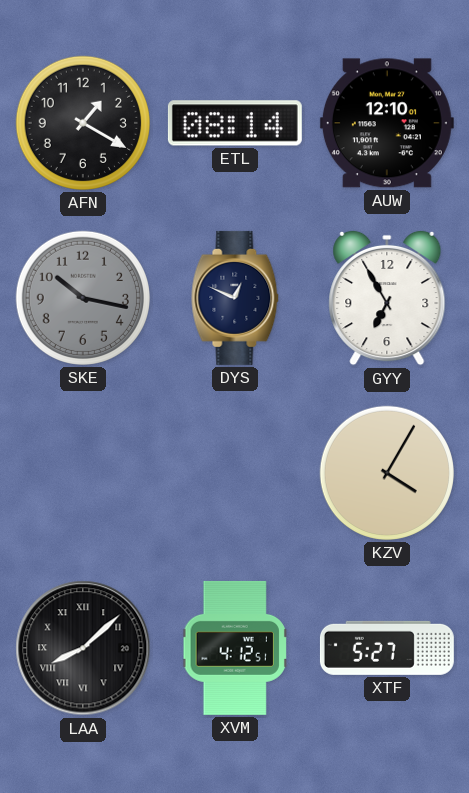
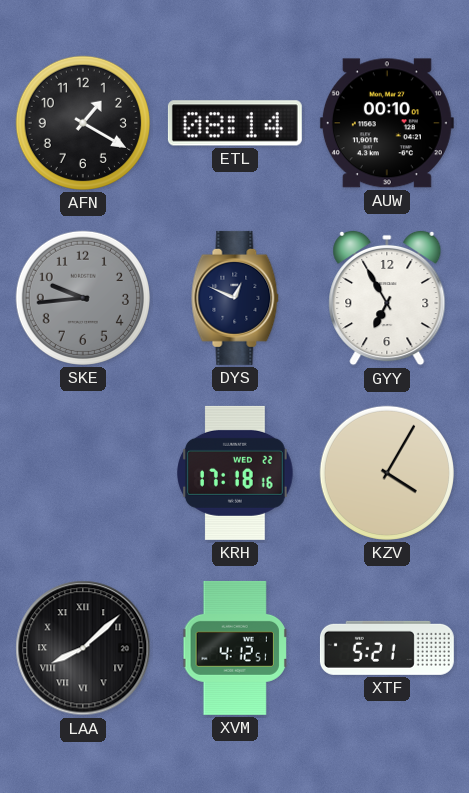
AUW: 12:10 -> 00:10
SKE: 10:17 -> 9:44
KRH: none -> 17:18
XTF: 5:27 -> 5:21
